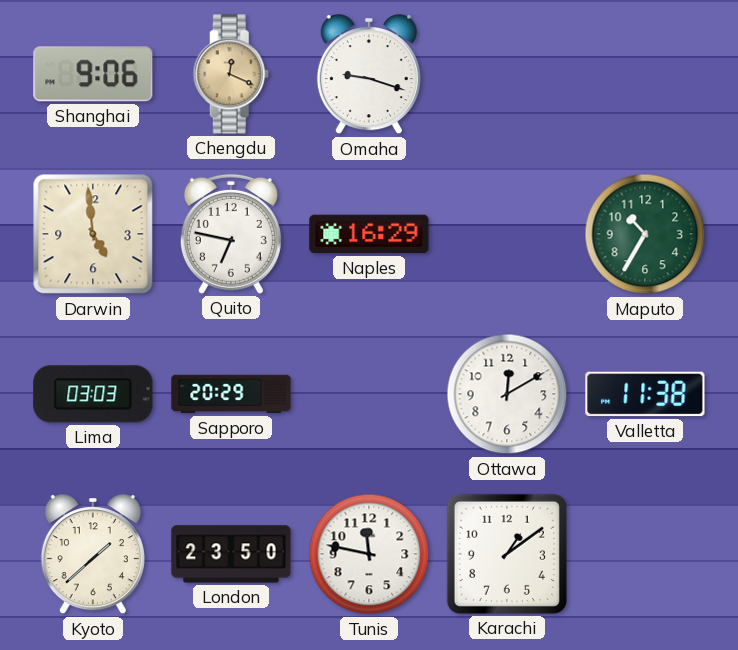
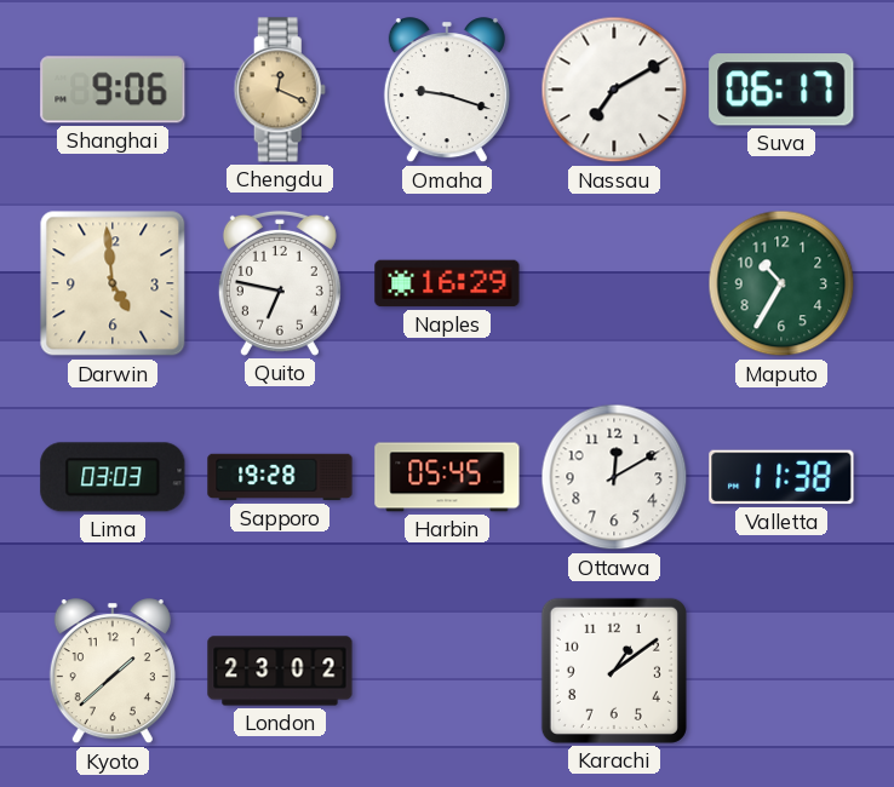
Nassau: none -> 7:10
Suva: none -> 06:17
Sapporo: 20:29 -> 19:28
Harbin: none -> 05:45
London: 23:50 -> 23:02
Tunis: 11:47 -> none
